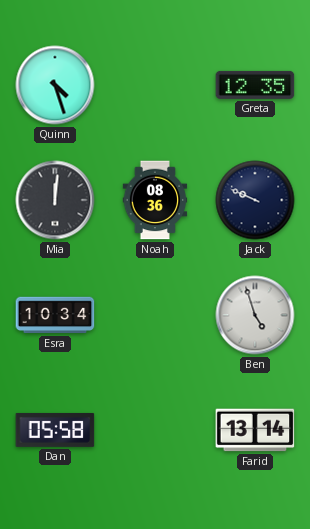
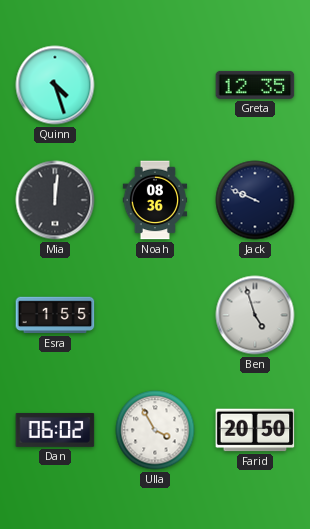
Esra: 10:34 -> 1:55
Dan: 05:58 -> 06:02
Ulla: none -> 3:55
Farid: 13:14 -> 20:50
